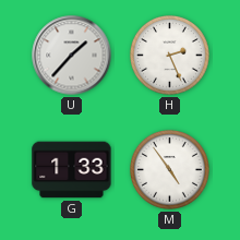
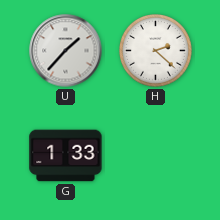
H: 2:26 -> 2:22
M: 4:54 -> none
